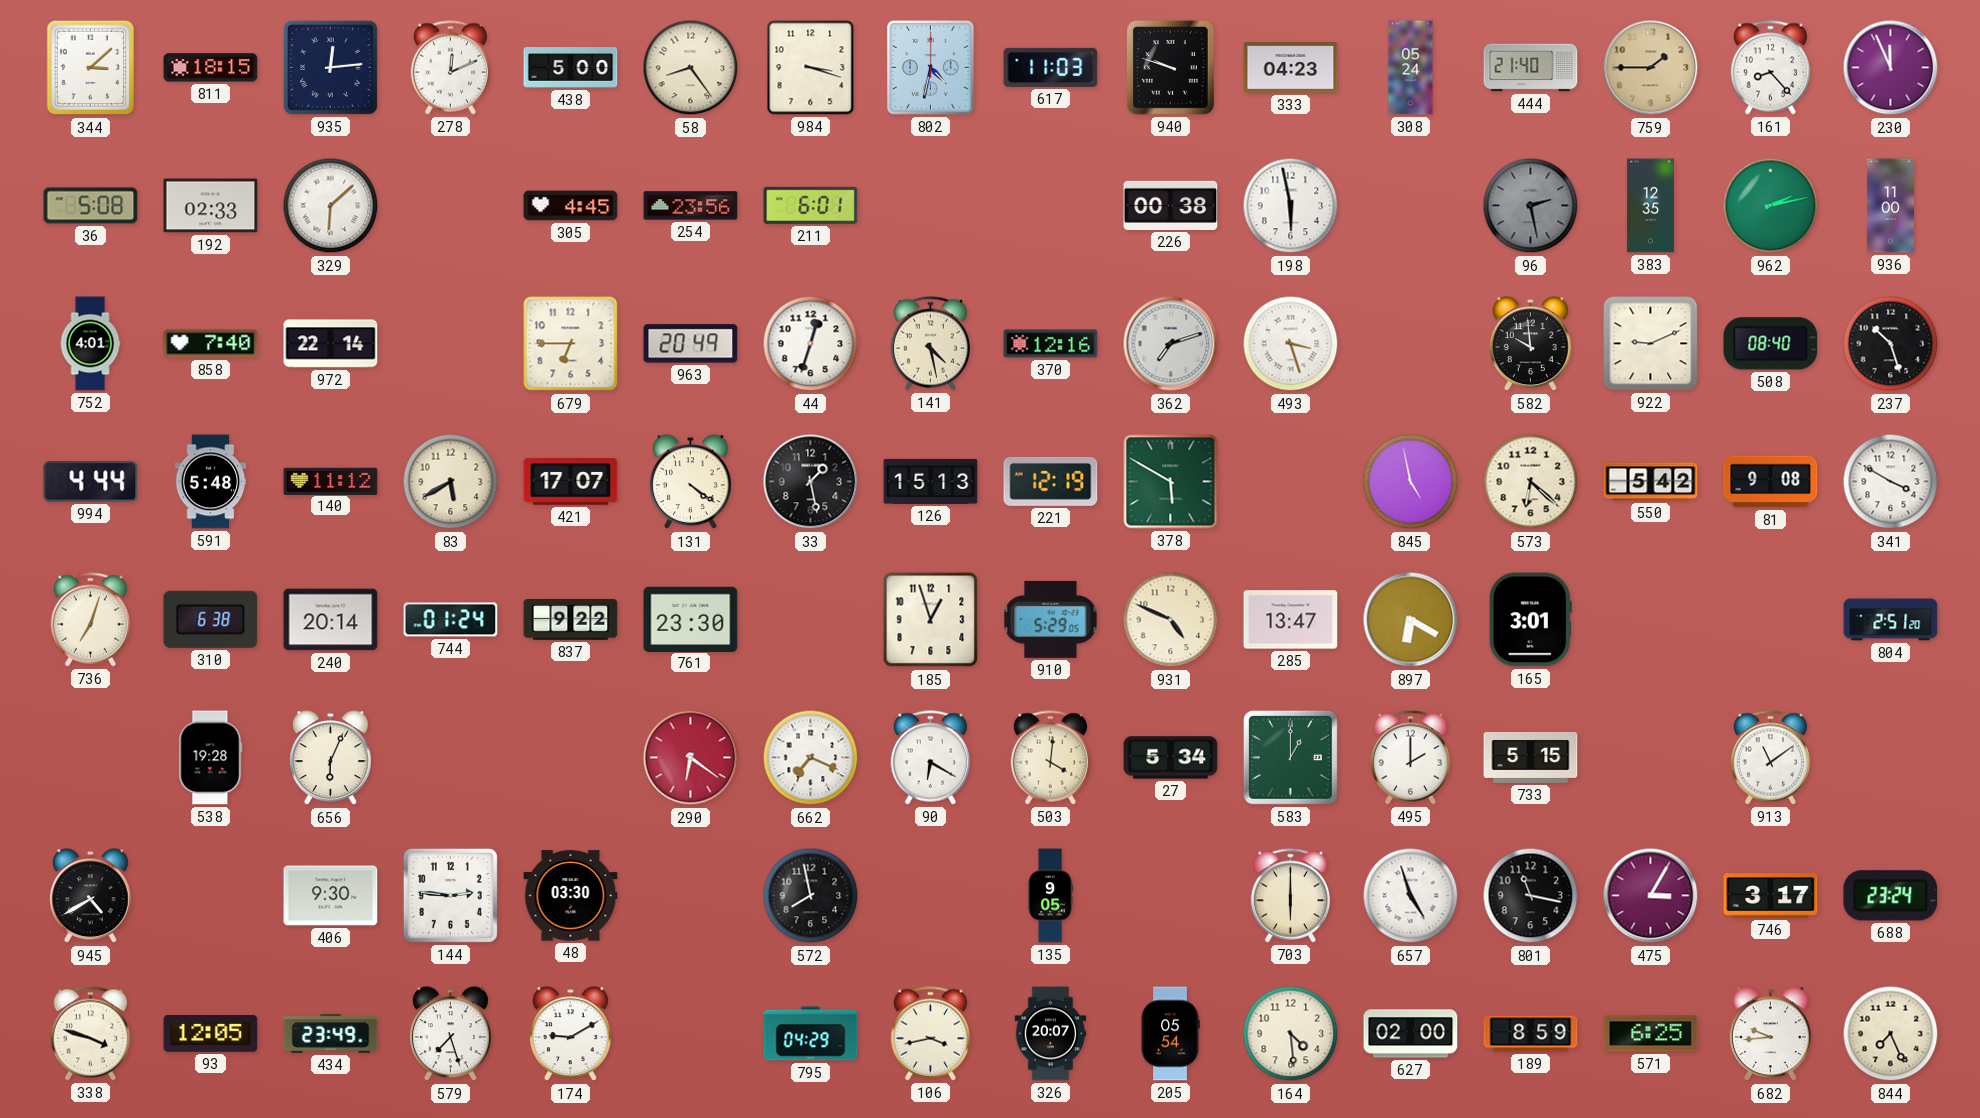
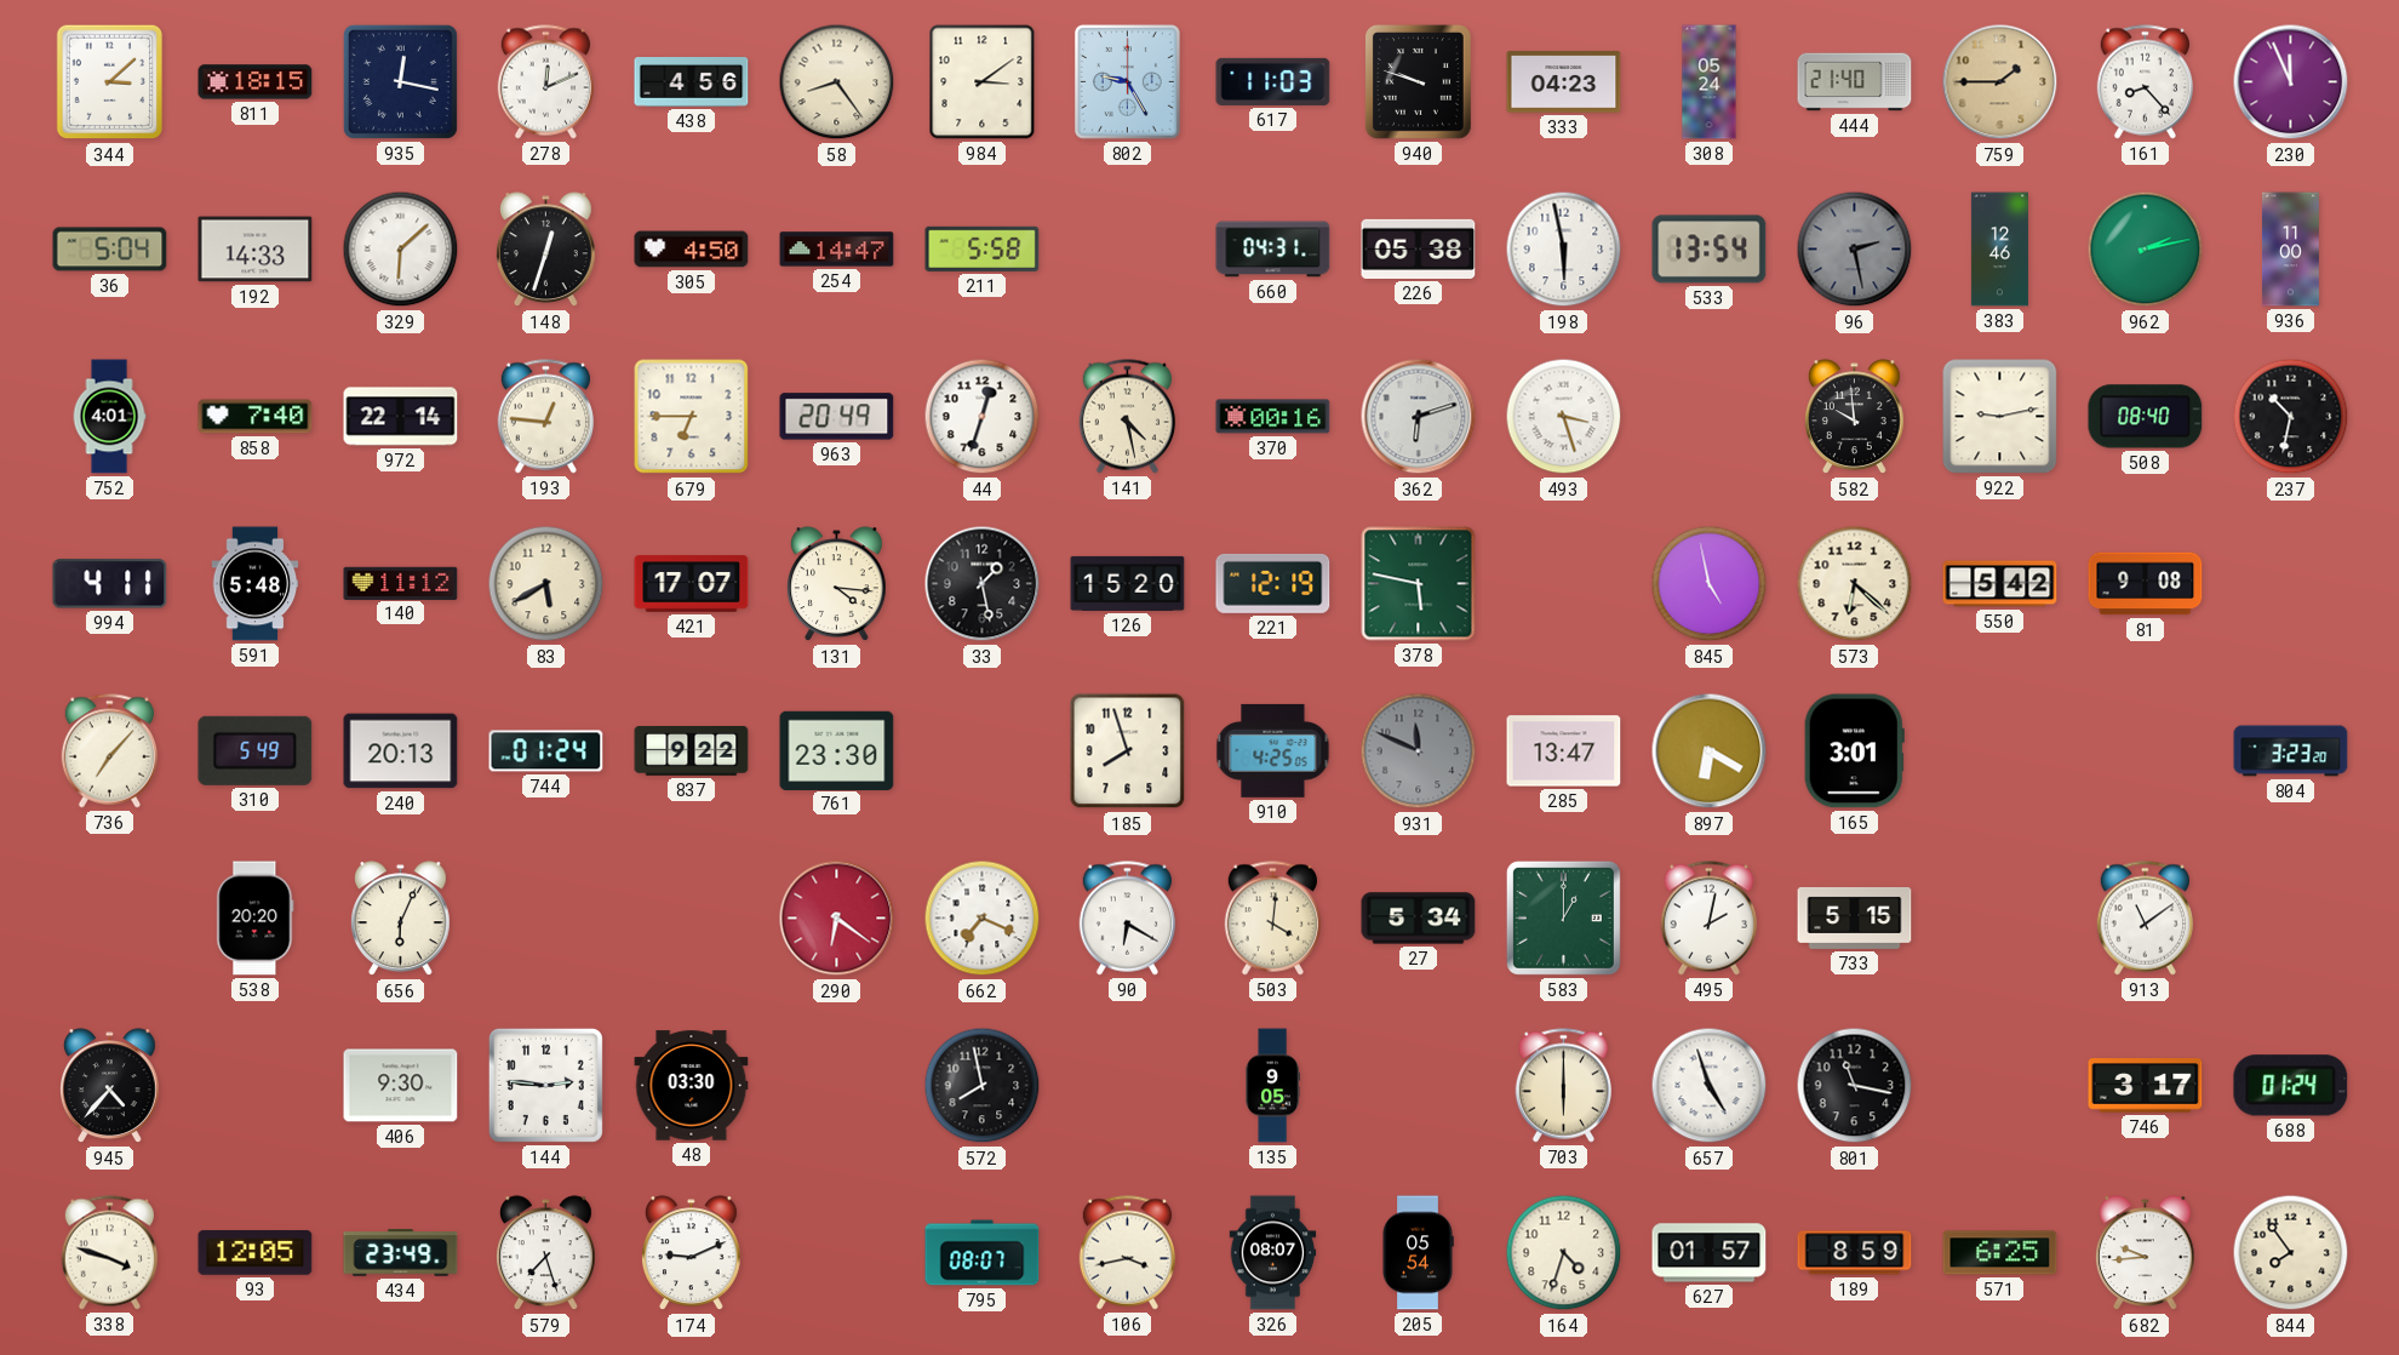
935: 12:14 -> 12:17
438: 5:00 -> 4:56
984: 3:18 -> 3:09
802: 4:32 -> 9:25
36: 5:08 -> 5:04
192: 02:33 -> 14:33
148: none -> 12:33
305: 4:45 -> 4:50
254: 23:56 -> 14:47
211: 6:01 -> 5:58
660: none -> 04:31
226: 00:38 -> 05:38
533: none -> 13:54
383: 12:35 -> 12:46
193: none -> 12:46
370: 12:16 -> 00:16
362: 7:12 -> 6:12
922: 9:11 -> 9:13
237: 10:27 -> 10:32
994: 4:44 -> 4:11
131: 4:21 -> 4:16
126: 15:13 -> 15:20
378: 5:50 -> 5:47
341: 3:50 -> none
736: 7:03 -> 7:07
310: 6:38 -> 5:49
240: 20:14 -> 20:13
185: 12:57 -> 7:57
910: 5:29 -> 4:25
931: 4:49 -> 11:49
931 dial: cream -> grey
804: 2:51 -> 3:23
538: 19:28 -> 20:20
495: 2:00 -> 2:02
945: 4:40 -> 4:37
475: 3:05 -> none
688: 23:24 -> 01:24
174: 9:10 -> 9:11
795: 04:29 -> 08:07
326: 20:07 -> 08:07
164: 4:29 -> 4:33
627: 02:00 -> 01:57
844: 7:26 -> 7:54
